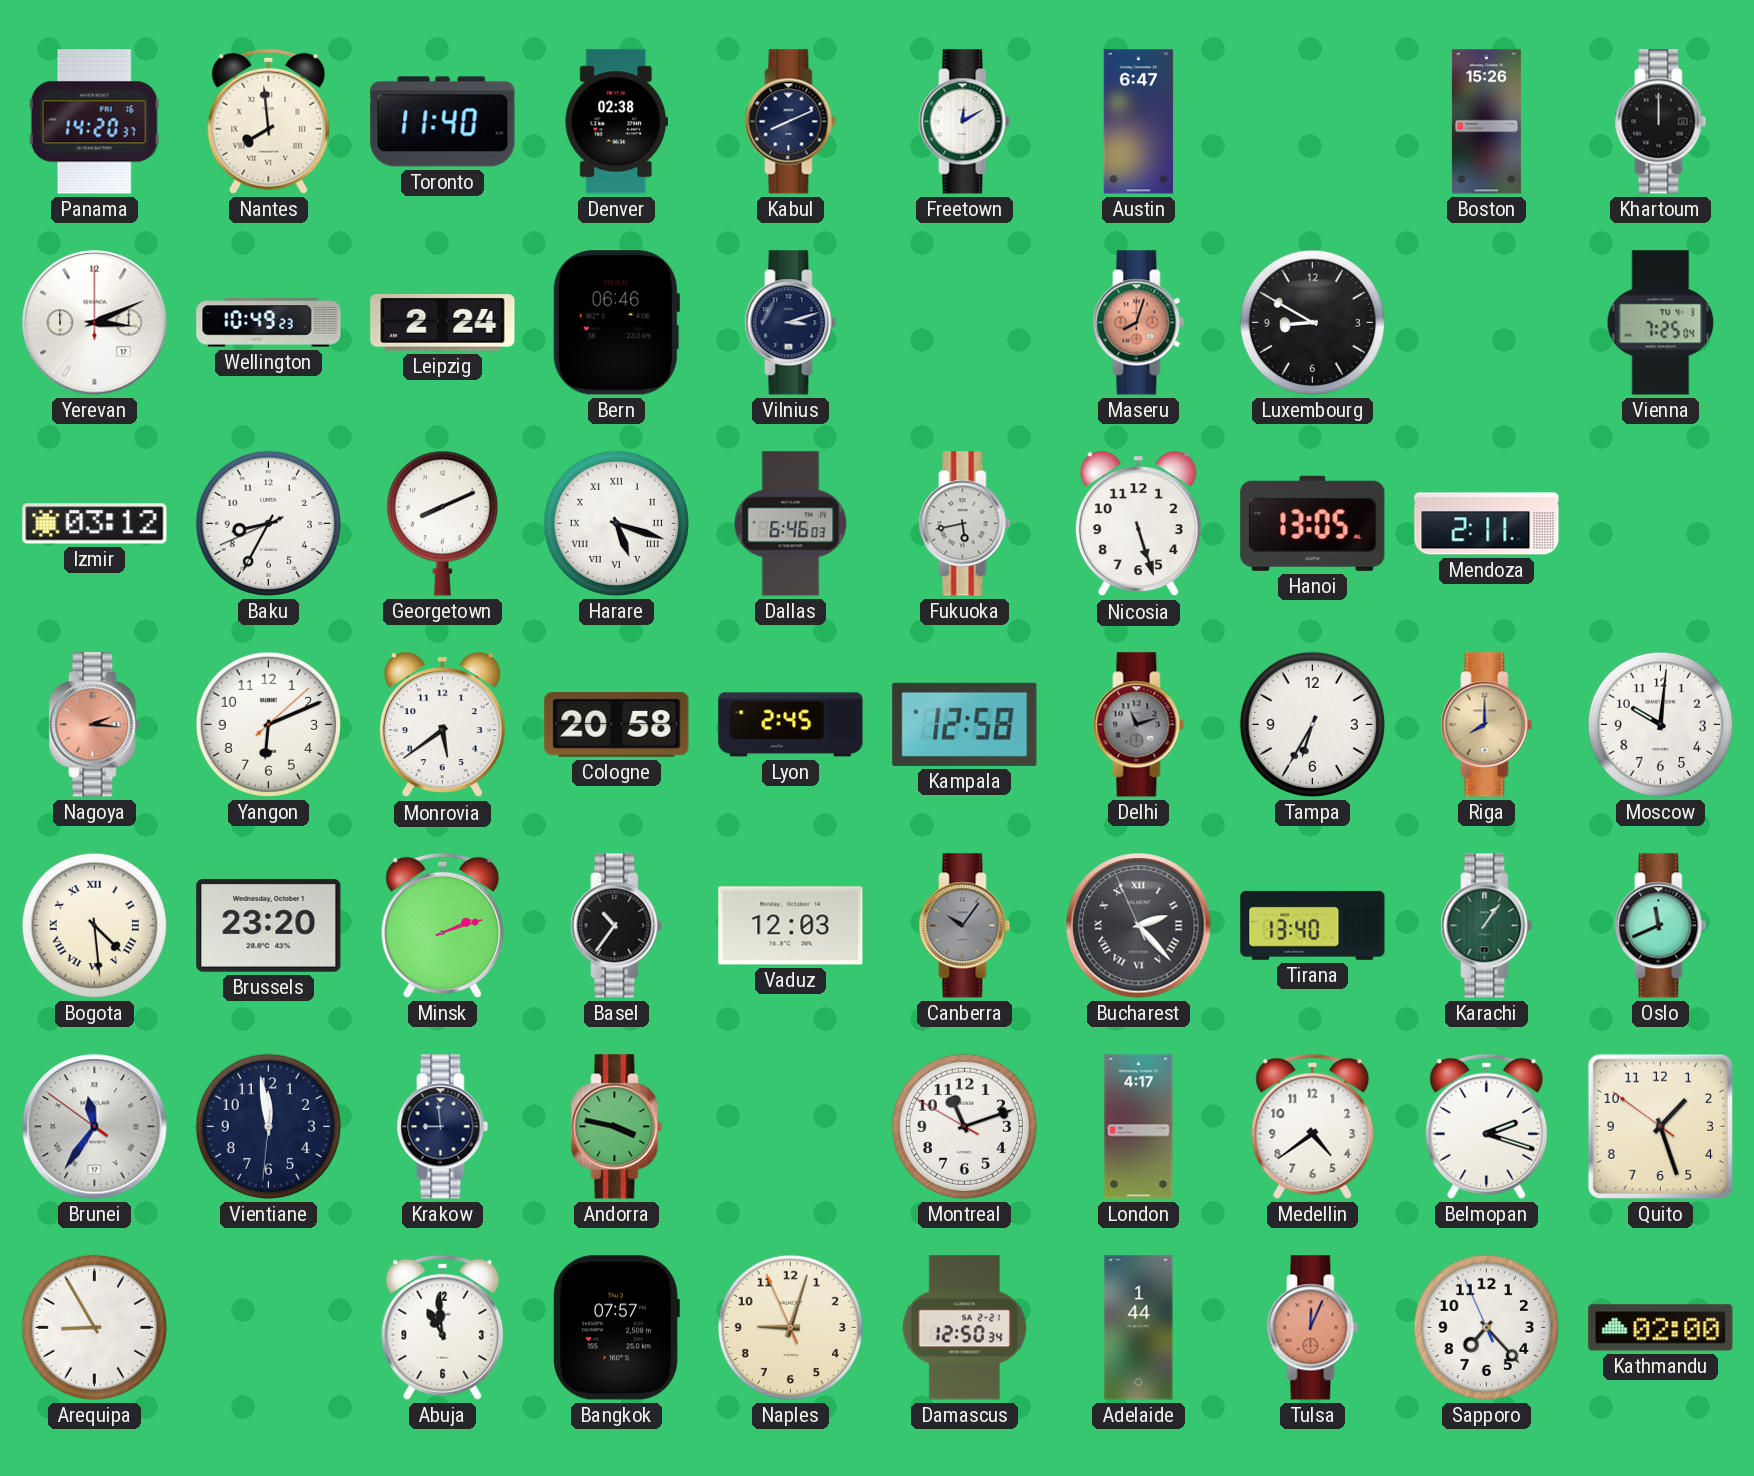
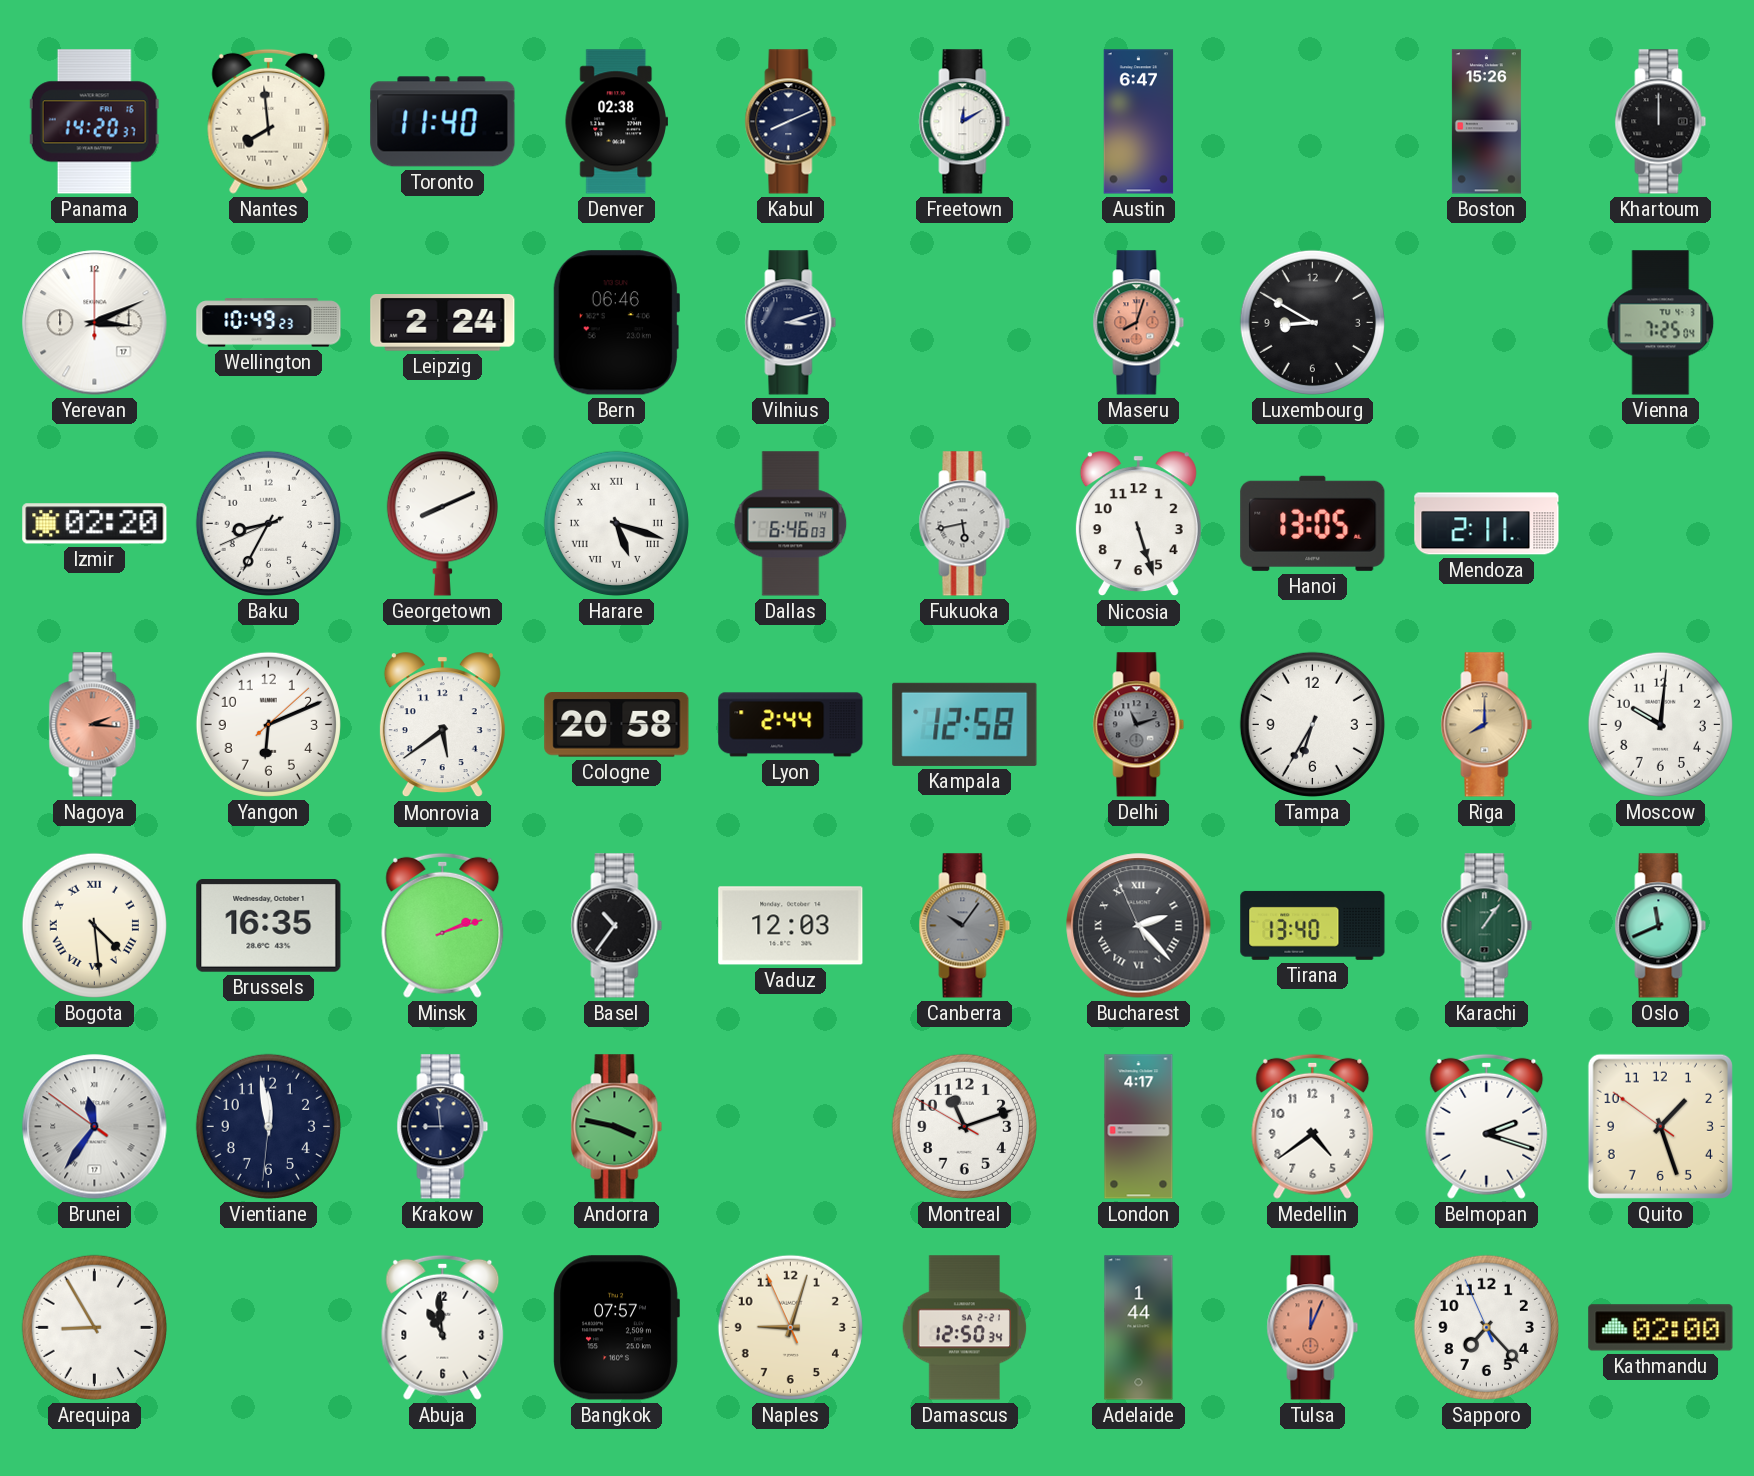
Izmir: 03:12 -> 02:20
Lyon: 2:45 -> 2:44
Brussels: 23:20 -> 16:35
